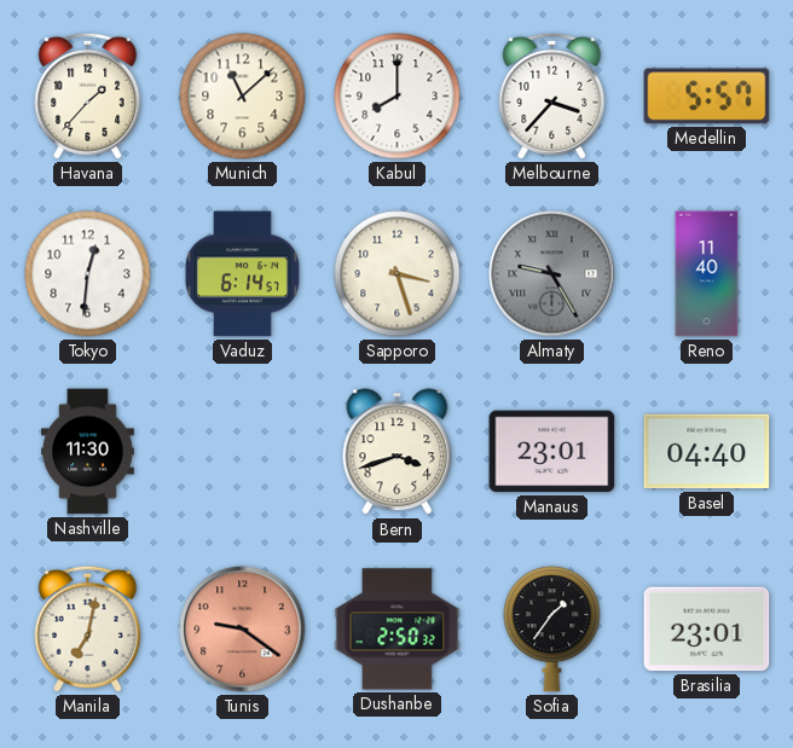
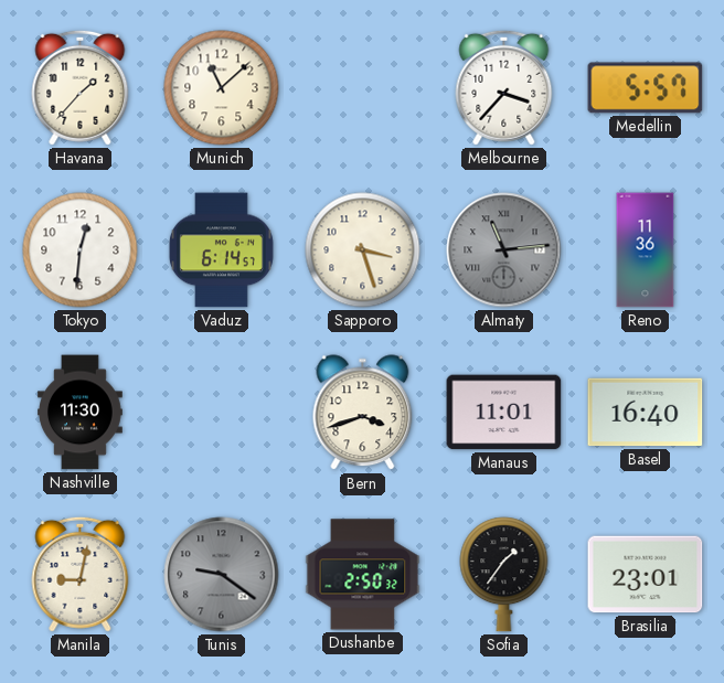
Kabul: 8:00 -> none
Almaty: 9:25 -> 11:14
Reno: 11:40 -> 11:36
Manaus: 23:01 -> 11:01
Basel: 04:40 -> 16:40
Manila: 7:02 -> 9:02
Tunis dial: salmon -> grey
